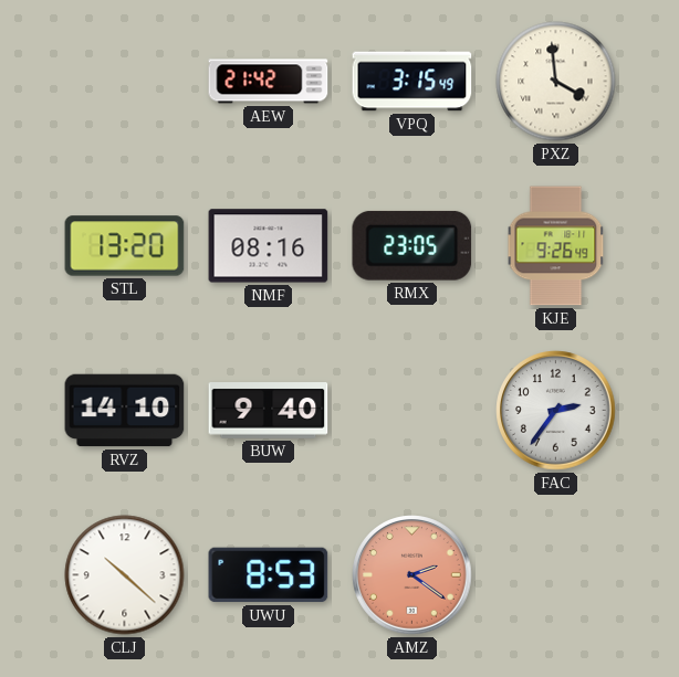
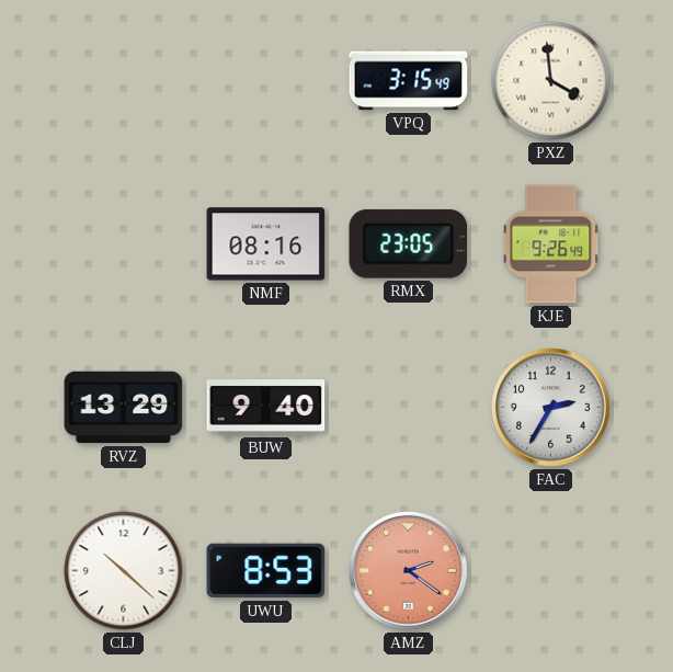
AEW: 21:42 -> none
STL: 13:20 -> none
RVZ: 14:10 -> 13:29
FAC: 2:36 -> 2:35
